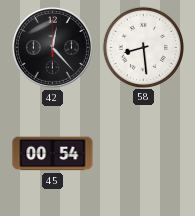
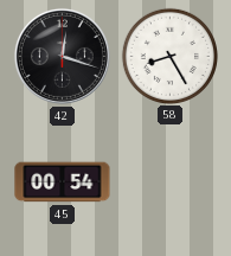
42: 12:23 -> 12:18
58: 8:29 -> 8:25
